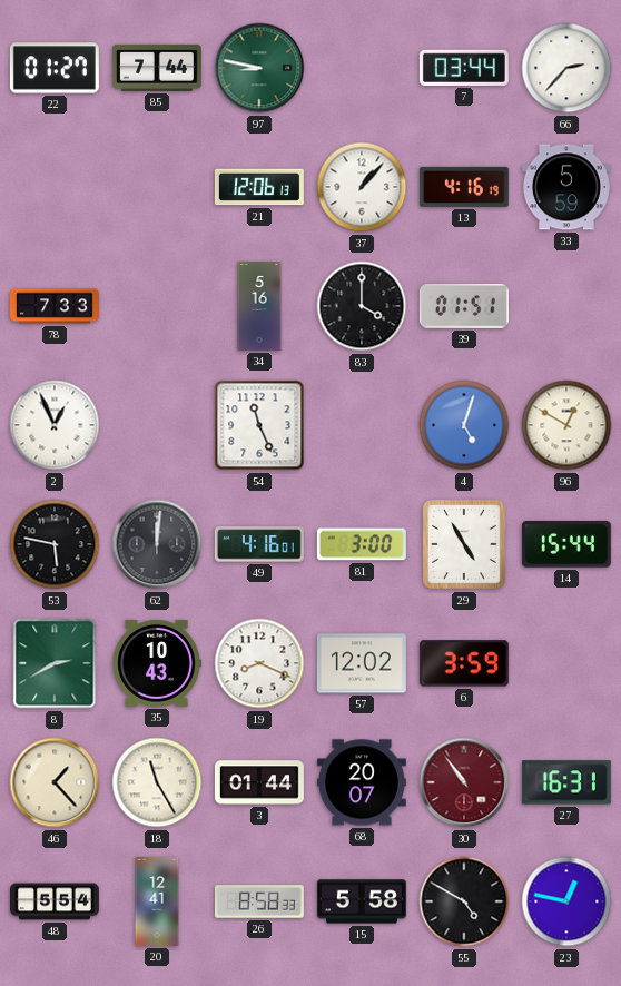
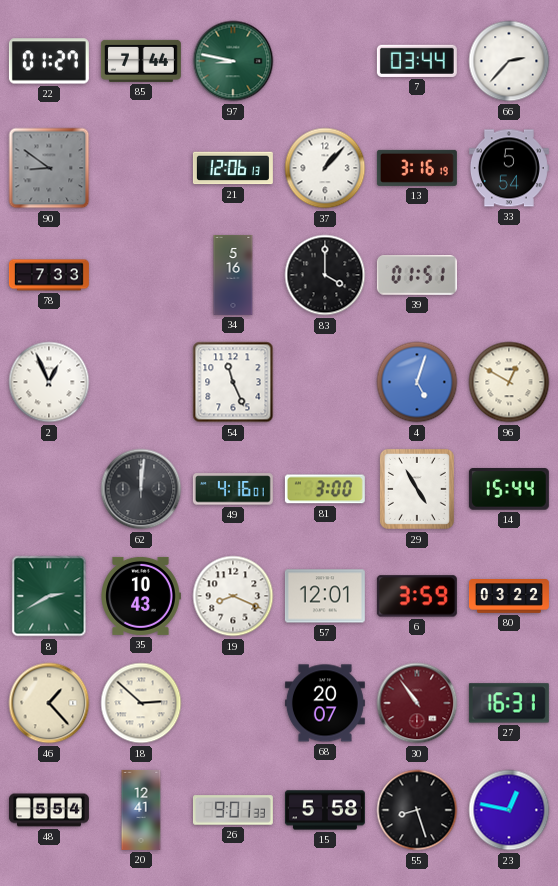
90: none -> 8:51
13: 4:16 -> 3:16
33: 5:59 -> 5:54
53: 5:47 -> none
57: 12:02 -> 12:01
80: none -> 03:22
18: 11:25 -> 2:52
3: 01:44 -> none
26: 8:58 -> 9:01
55: 4:50 -> 8:27
